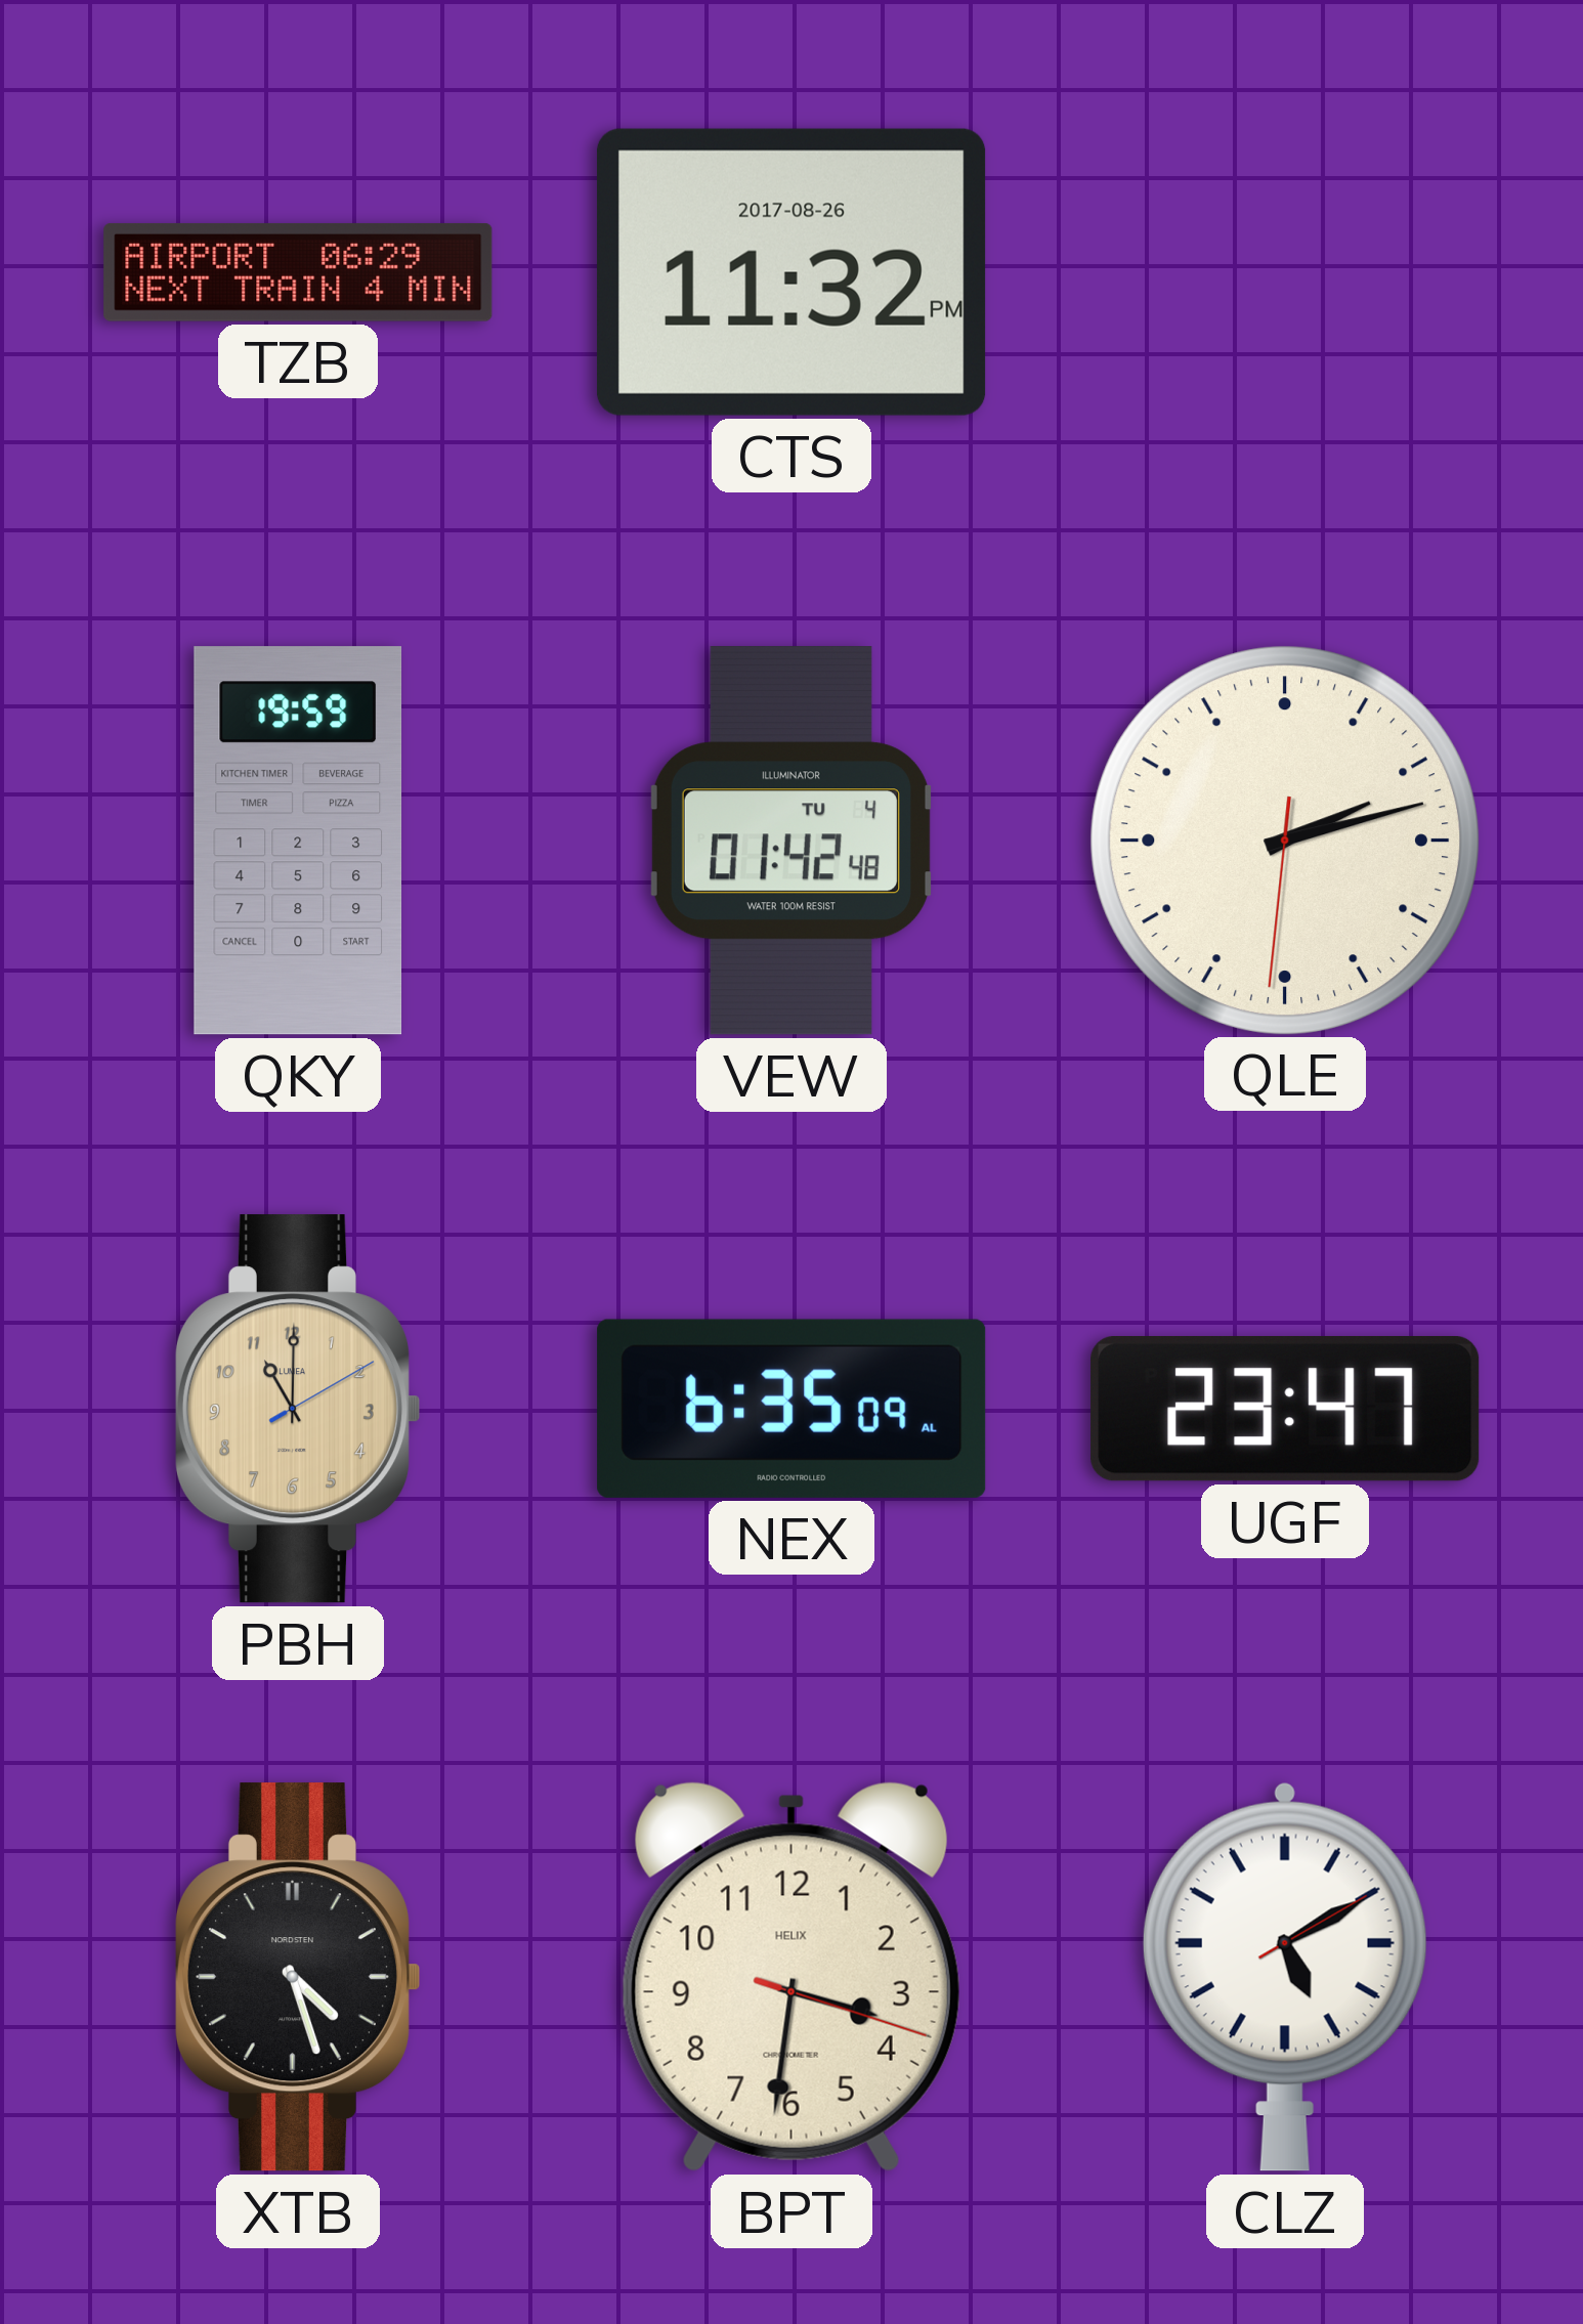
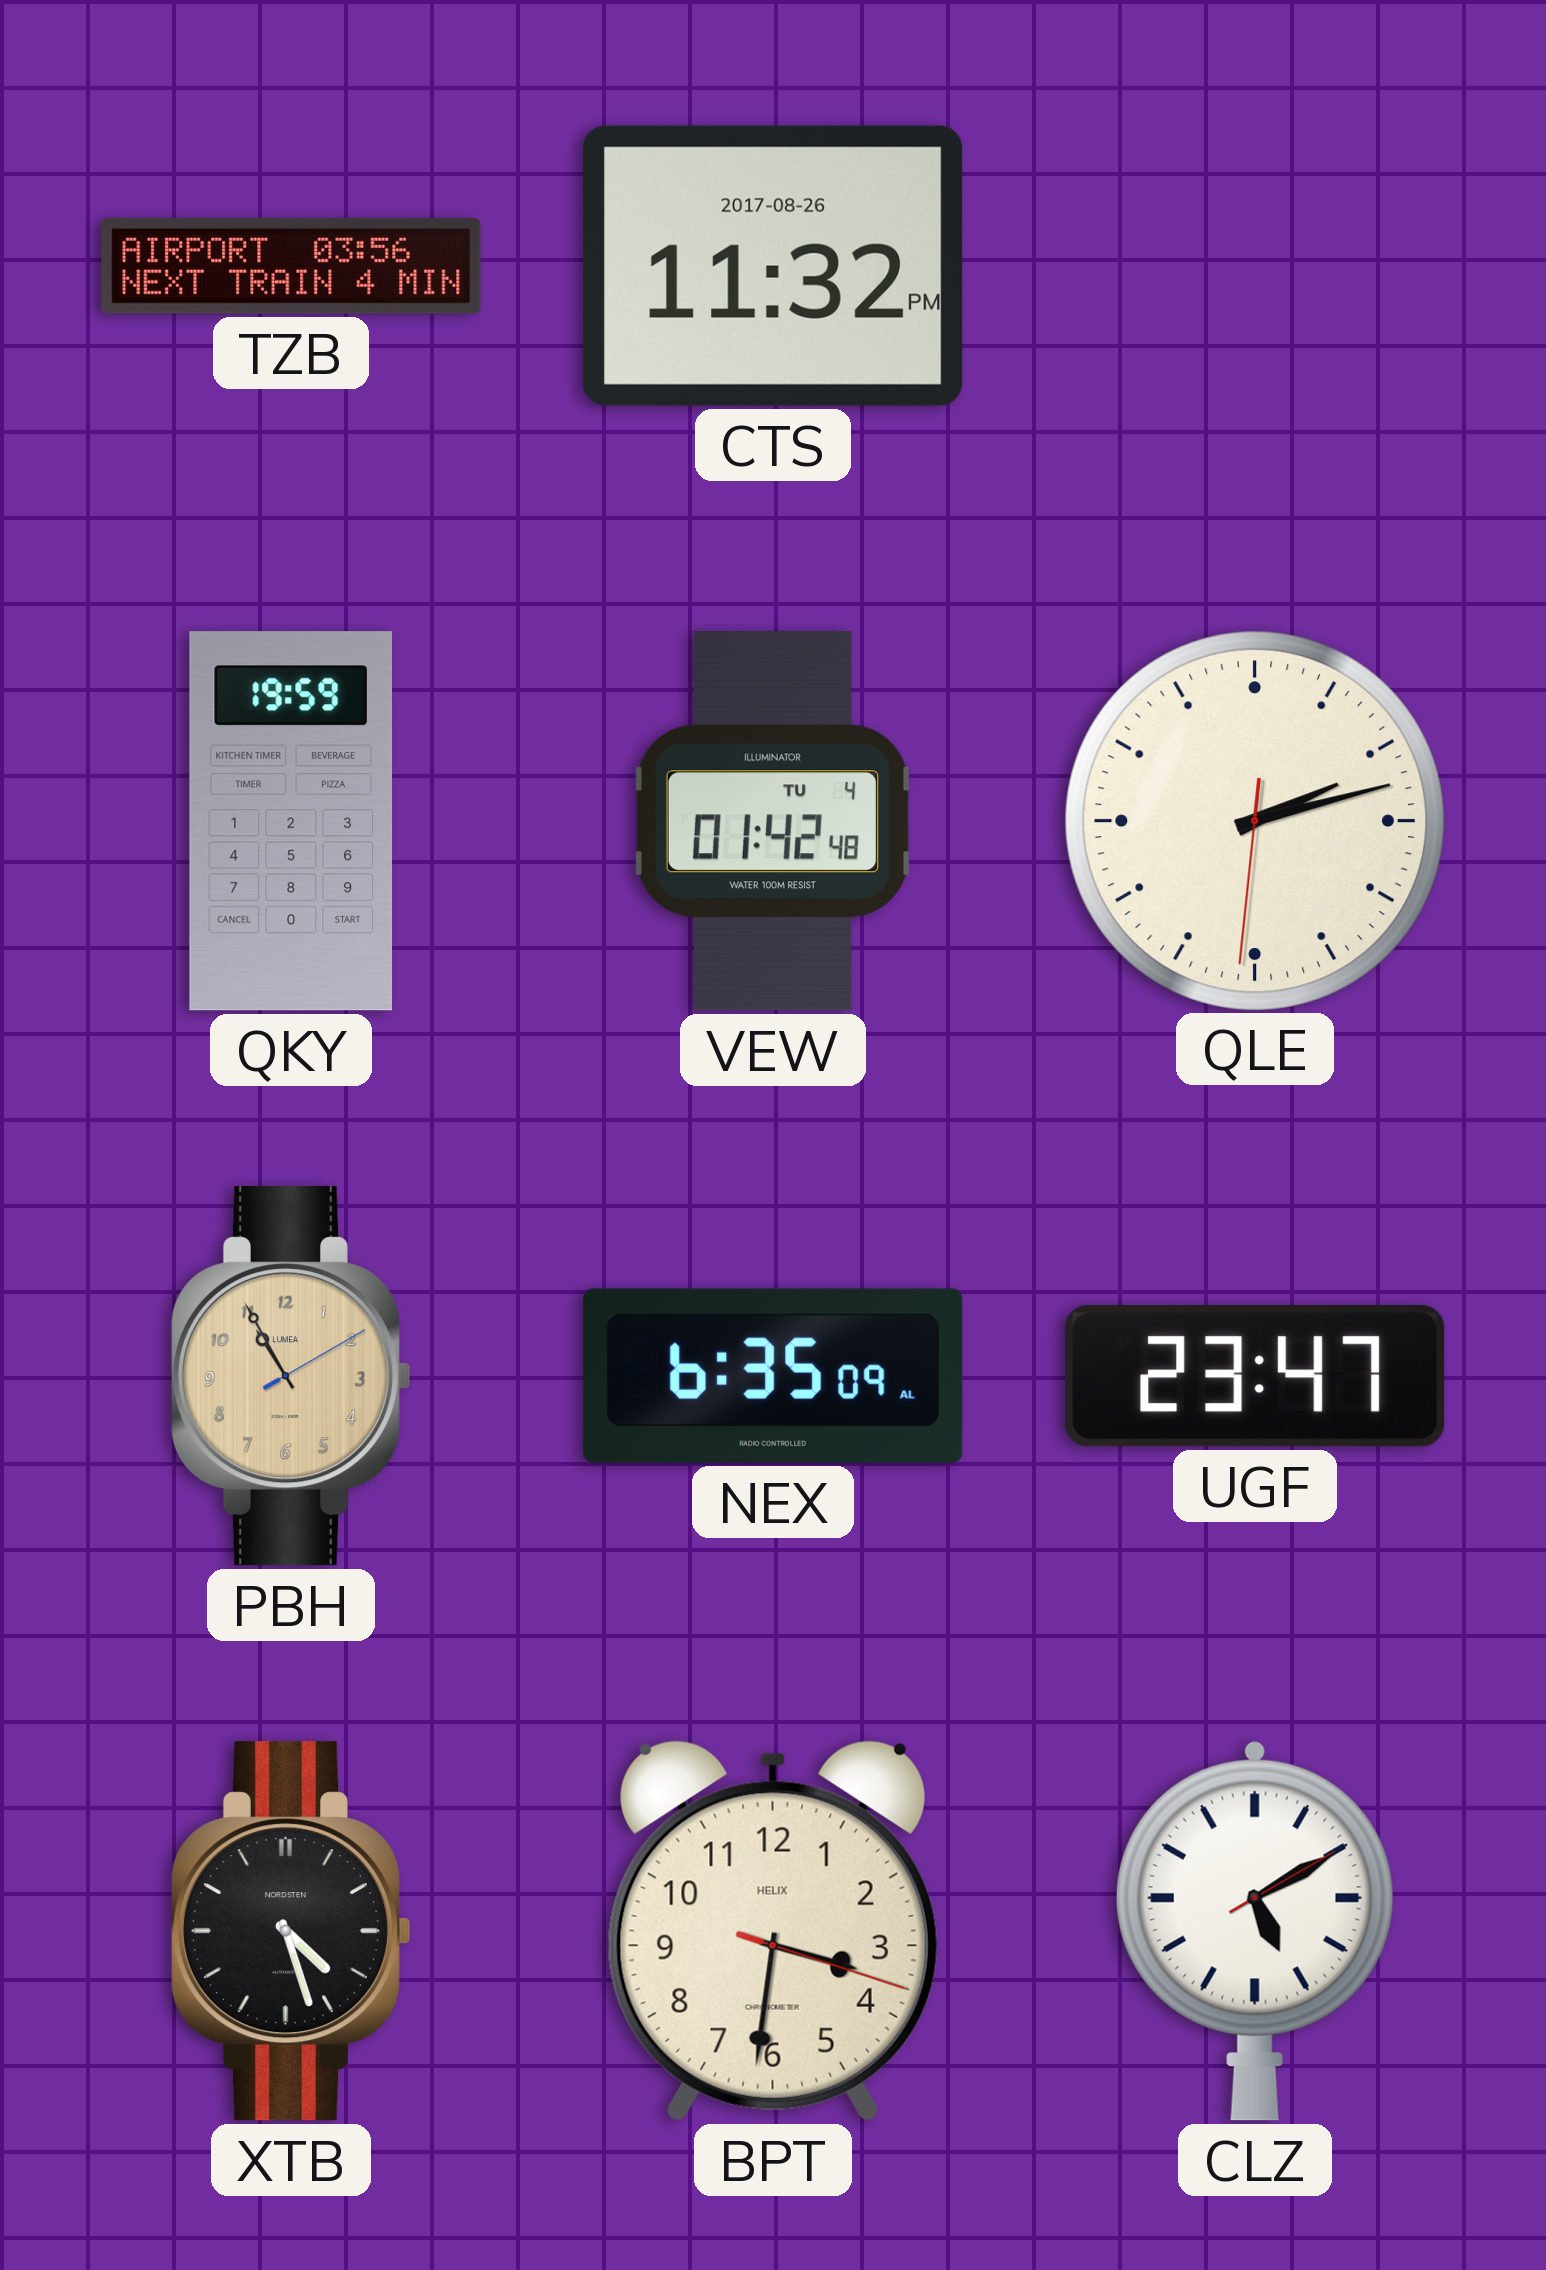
TZB: 06:29 -> 03:56
PBH: 11:00 -> 10:55
